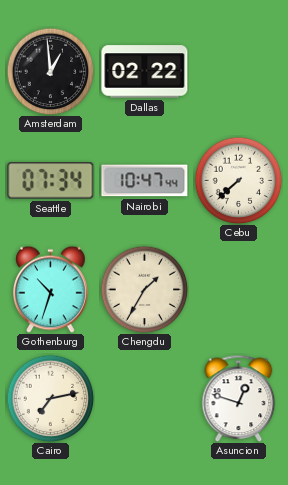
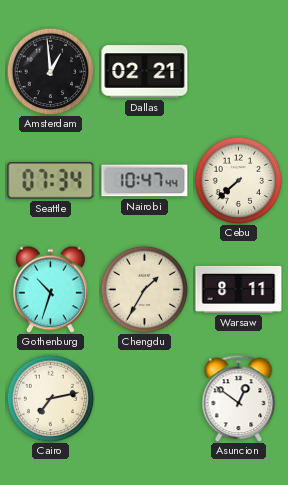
Dallas: 02:22 -> 02:21
Warsaw: none -> 8:11
Asuncion: 12:48 -> 12:51
